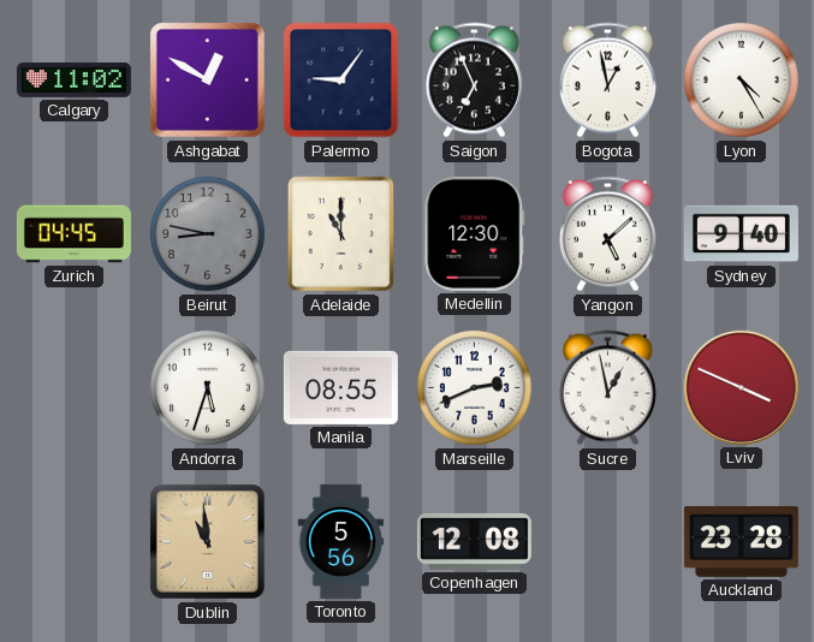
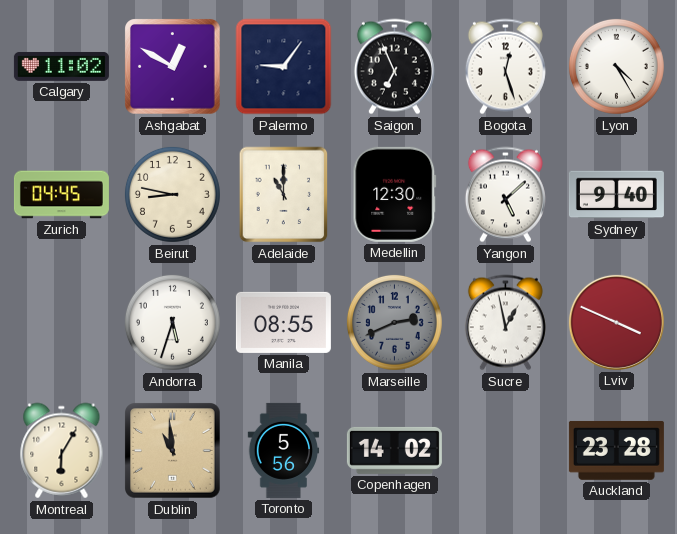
Bogota: 12:58 -> 12:27
Beirut dial: grey -> cream
Marseille dial: white -> grey
Montreal: none -> 6:05
Copenhagen: 12:08 -> 14:02
